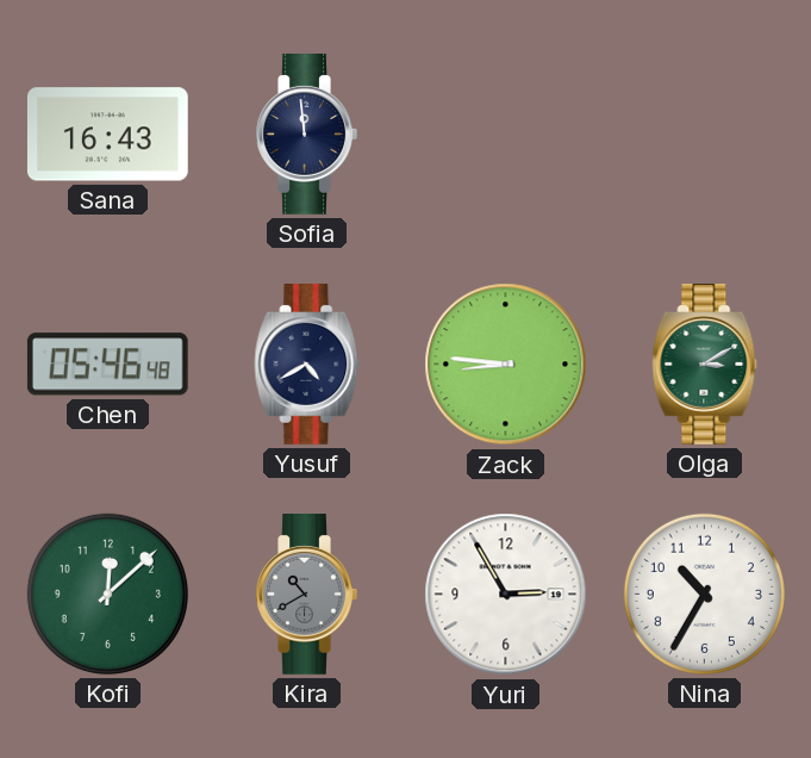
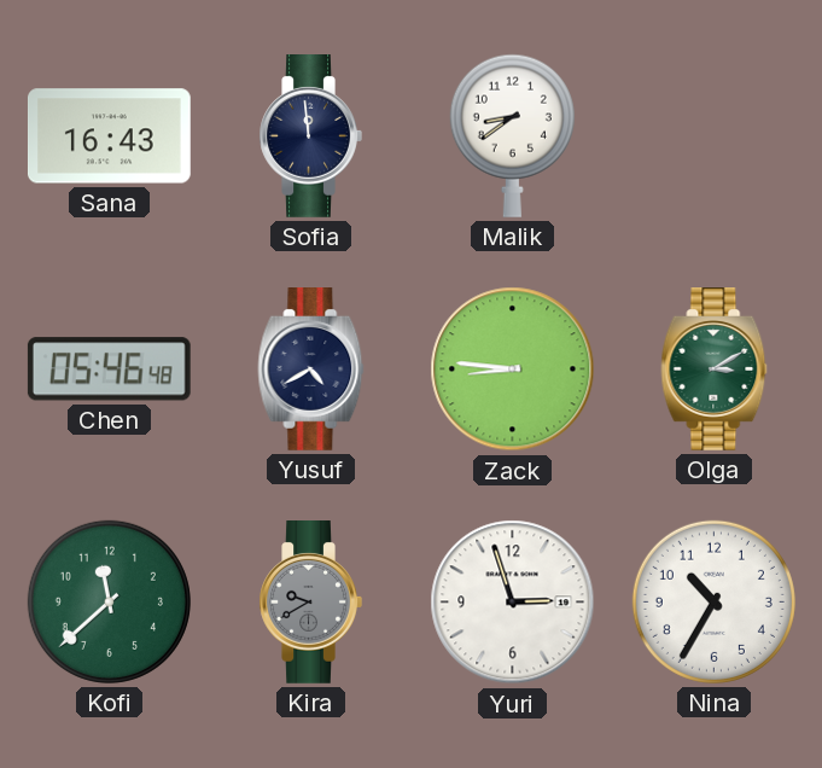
Malik: none -> 8:39
Kofi: 12:08 -> 11:38
Kira: 10:40 -> 9:40
Yuri: 2:55 -> 2:57
